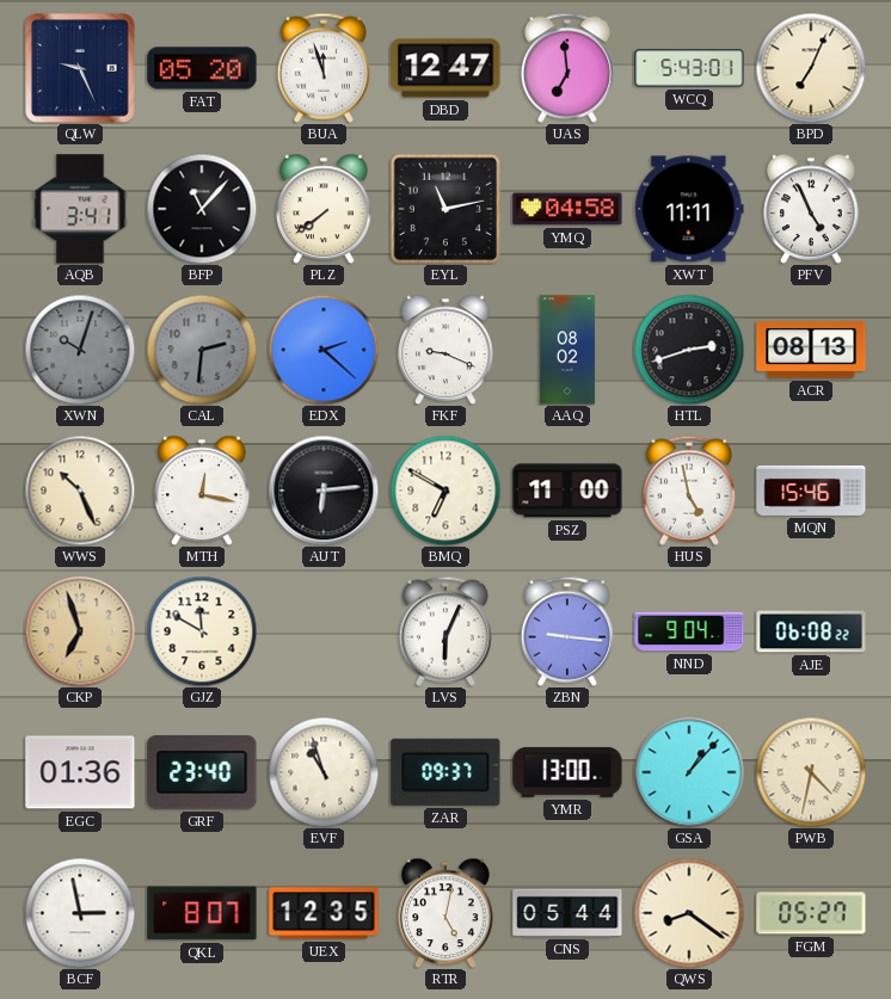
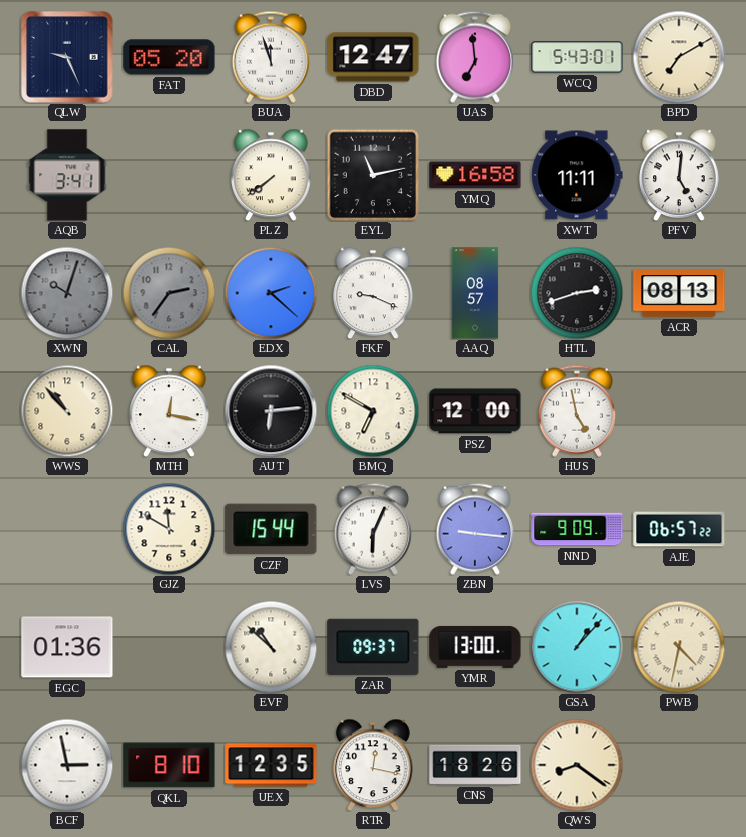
BPD: 7:04 -> 7:10
BFP: 11:07 -> none
YMQ: 04:58 -> 16:58
PFV: 4:56 -> 5:01
CAL: 2:31 -> 2:36
AAQ: 08:02 -> 08:57
WWS: 10:26 -> 10:53
PSZ: 11:00 -> 12:00
MQN: 15:46 -> none
CKP: 6:57 -> none
CZF: none -> 15:44
NND: 9:04 -> 9:09
AJE: 06:08 -> 06:57
GRF: 23:40 -> none
EVF: 10:57 -> 10:52
QKL: 8:07 -> 8:10
RTR: 5:02 -> 12:17
CNS: 05:44 -> 18:26
FGM: 05:27 -> none
